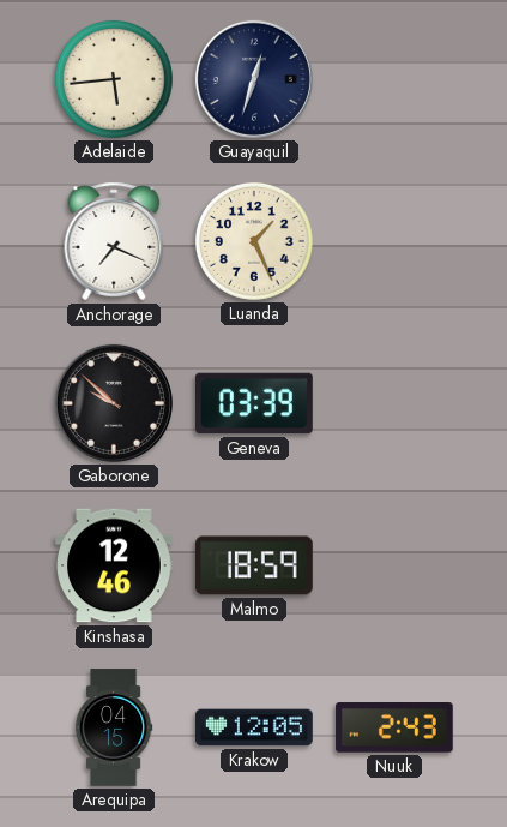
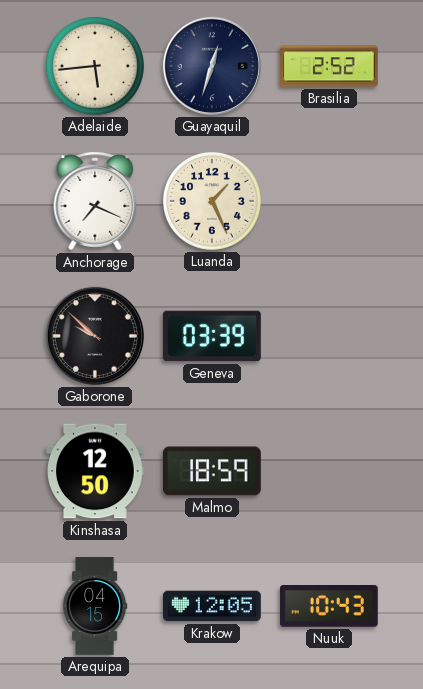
Brasilia: none -> 2:52
Kinshasa: 12:46 -> 12:50
Nuuk: 2:43 -> 10:43
